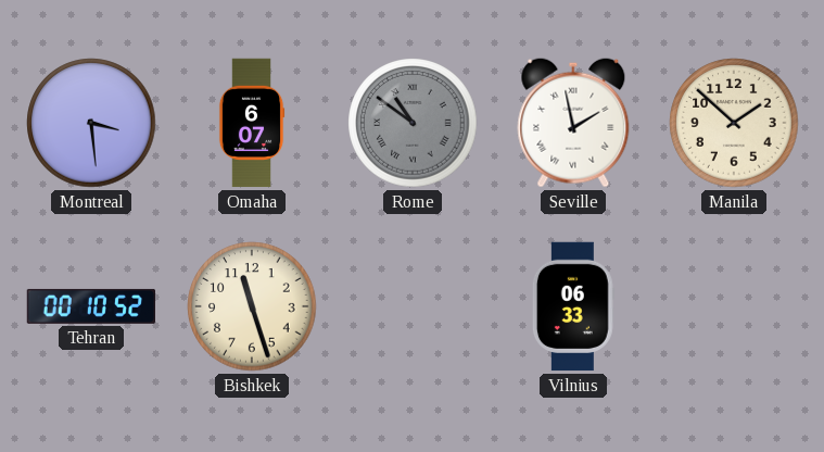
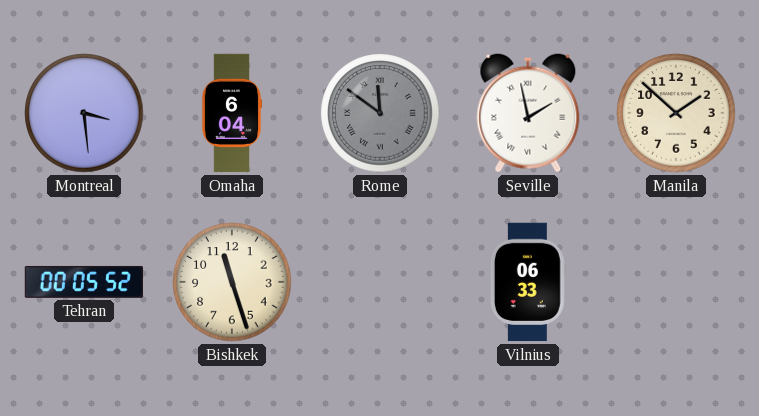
Omaha: 6:07 -> 6:04
Rome: 10:51 -> 11:51
Tehran: 00:10 -> 00:05
